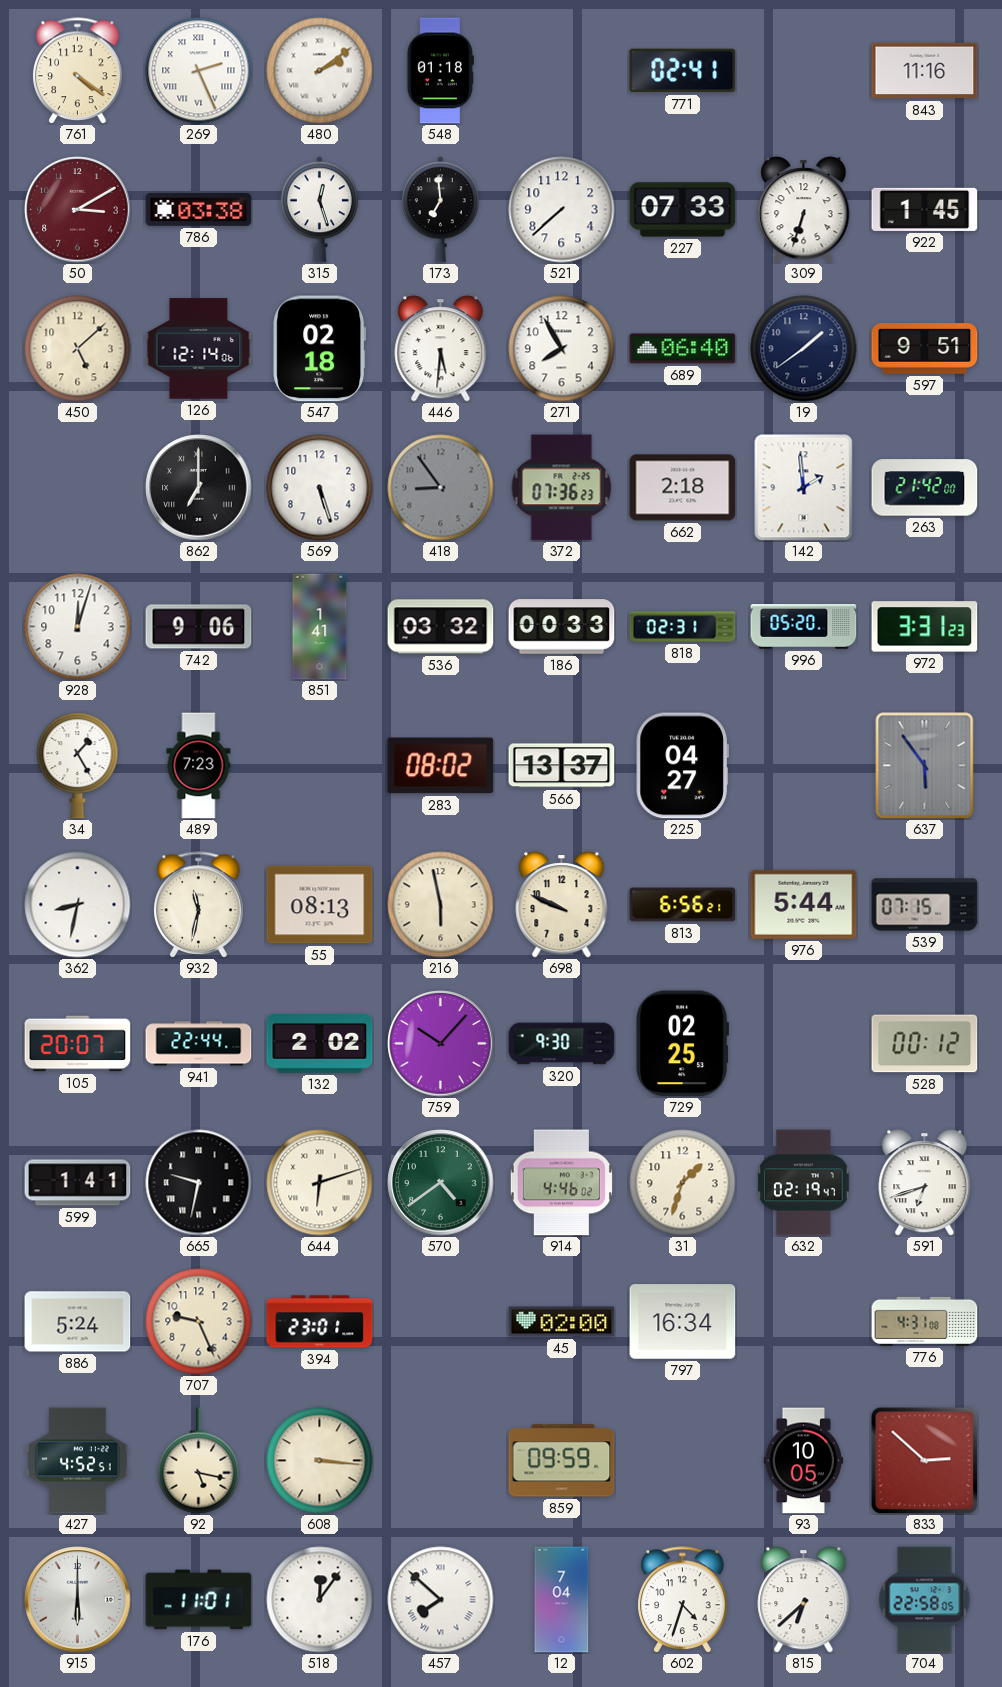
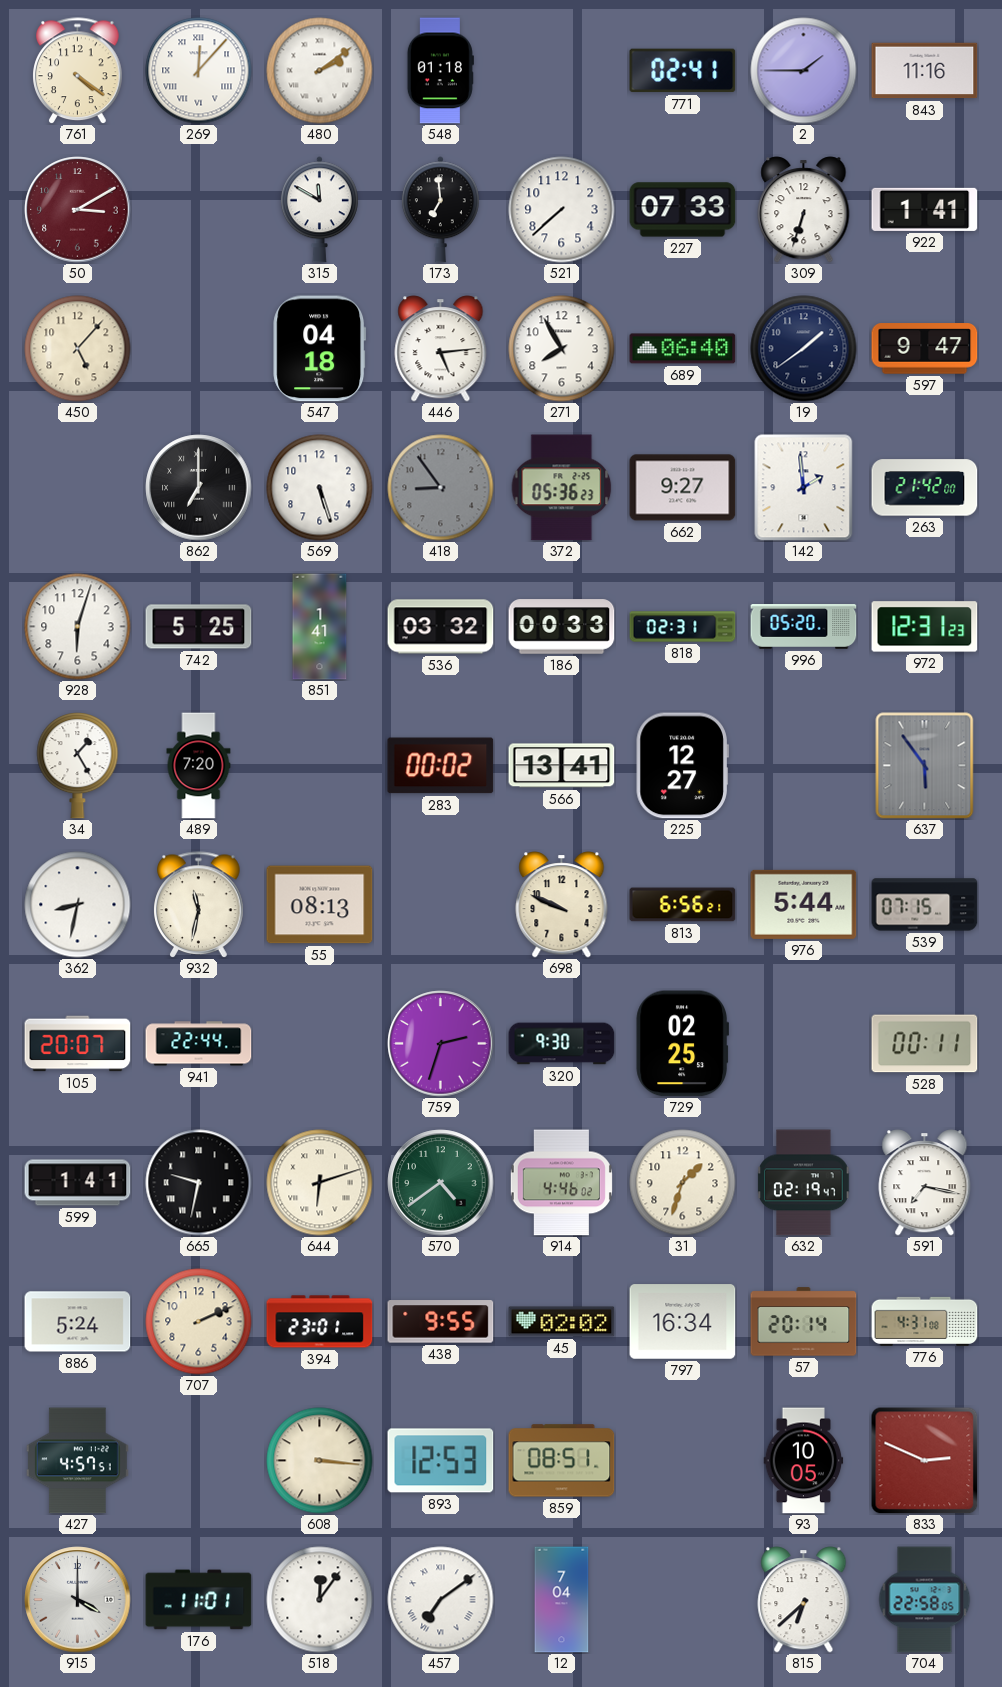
269: 2:26 -> 12:07
2: none -> 1:45
786: 03:38 -> none
315: 12:27 -> 11:50
922: 1:45 -> 1:41
450: 5:08 -> 5:07
126: 12:14 -> none
547: 02:18 -> 04:18
446: 5:31 -> 5:14
597: 9:51 -> 9:47
372: 07:36 -> 05:36
662: 2:18 -> 9:27
928: 12:03 -> 6:03
742: 9:06 -> 5:25
972: 3:31 -> 12:31
489: 7:23 -> 7:20
283: 08:02 -> 00:02
566: 13:37 -> 13:41
225: 04:27 -> 12:27
216: 5:58 -> none
132: 2:02 -> none
759: 10:07 -> 2:33
528: 00:12 -> 00:11
591: 6:42 -> 7:17
707: 9:26 -> 2:11
438: none -> 9:55
45: 02:00 -> 02:02
57: none -> 20:14
427: 4:52 -> 4:57
92: 5:17 -> none
893: none -> 12:53
859: 09:59 -> 08:51
833: 2:52 -> 2:49
915: 6:00 -> 4:00
457: 7:52 -> 7:09
602: 4:33 -> none
